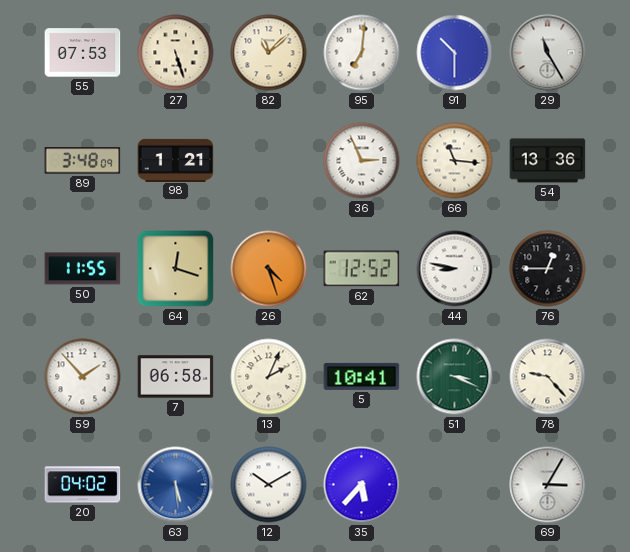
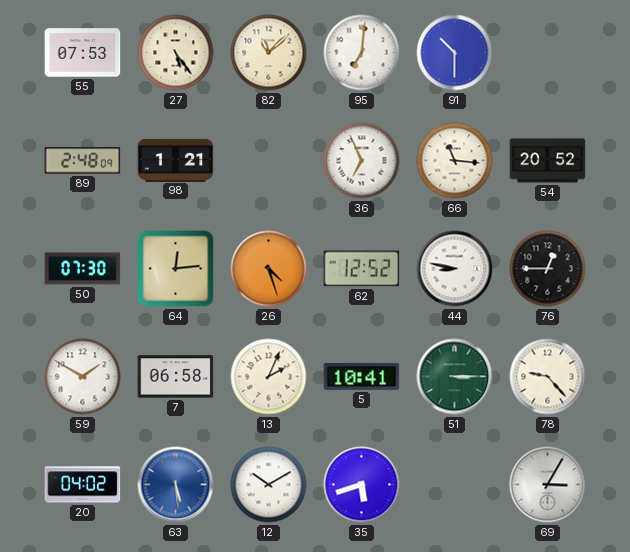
27: 5:27 -> 5:24
29: 11:25 -> none
89: 3:48 -> 2:48
36: 2:56 -> 6:56
54: 13:36 -> 20:52
50: 11:55 -> 07:30
64: 12:18 -> 12:14
59: 1:53 -> 1:50
51: 3:19 -> 3:15
35: 5:37 -> 5:42
